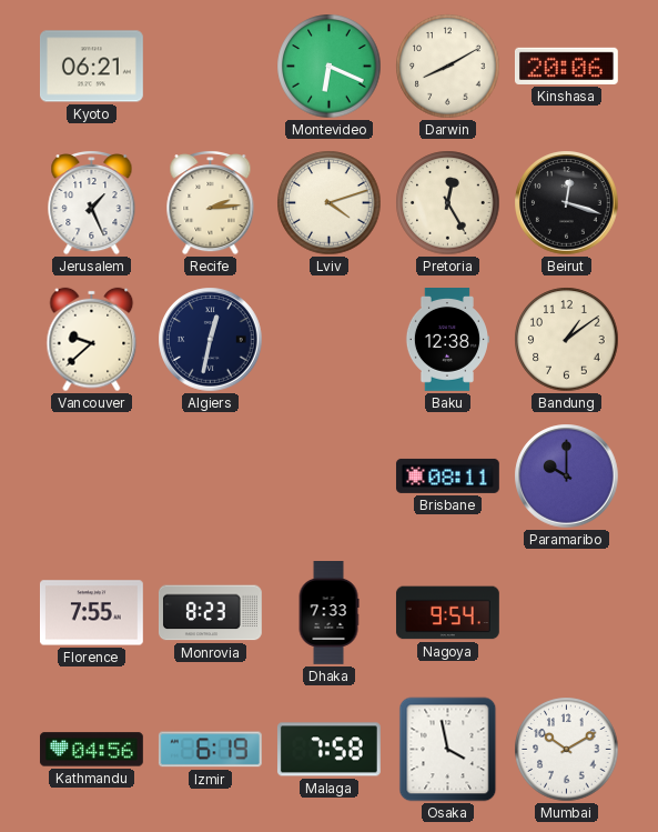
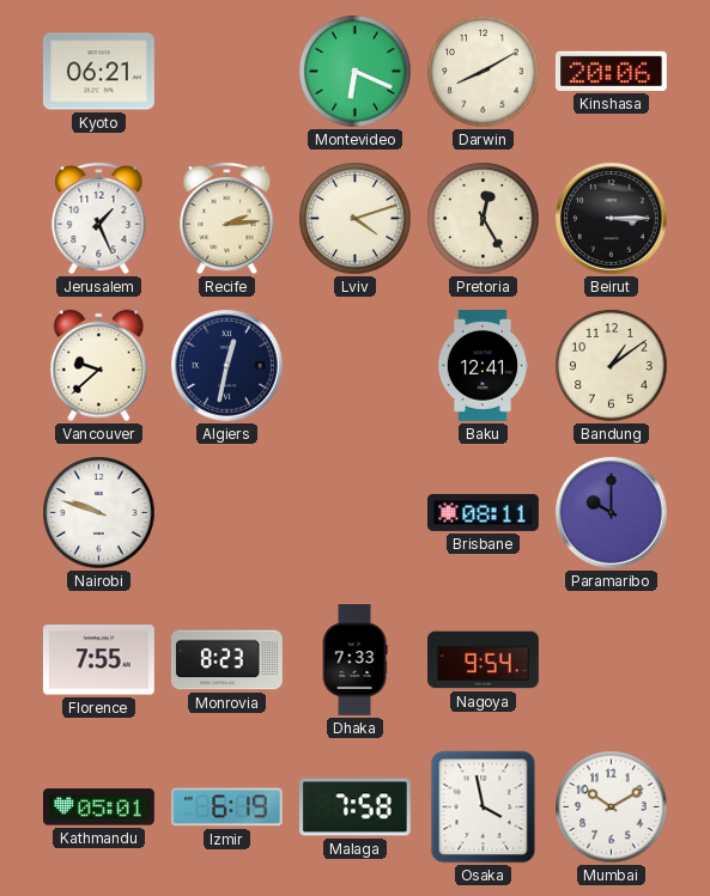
Beirut: 12:18 -> 3:15
Baku: 12:38 -> 12:41
Nairobi: none -> 9:48
Kathmandu: 04:56 -> 05:01
